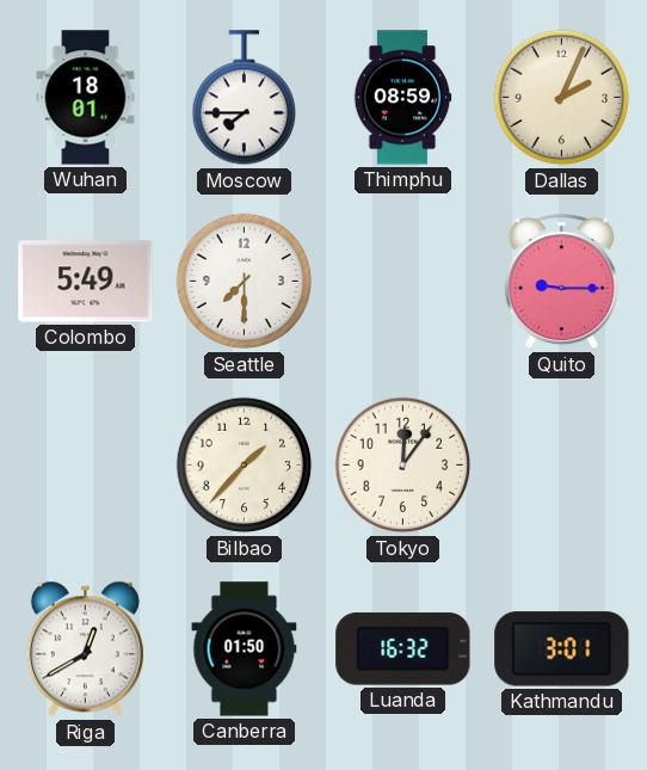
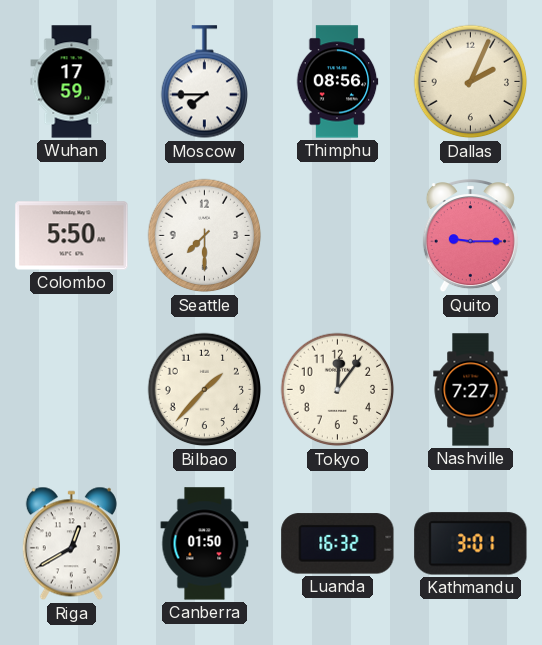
Wuhan: 18:01 -> 17:59
Thimphu: 08:59 -> 08:56
Colombo: 5:49 -> 5:50
Nashville: none -> 7:27
